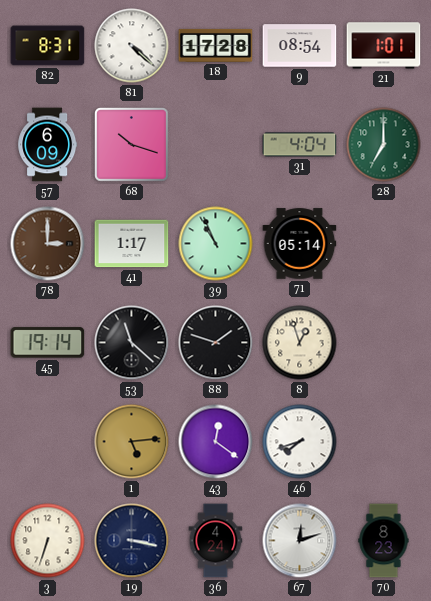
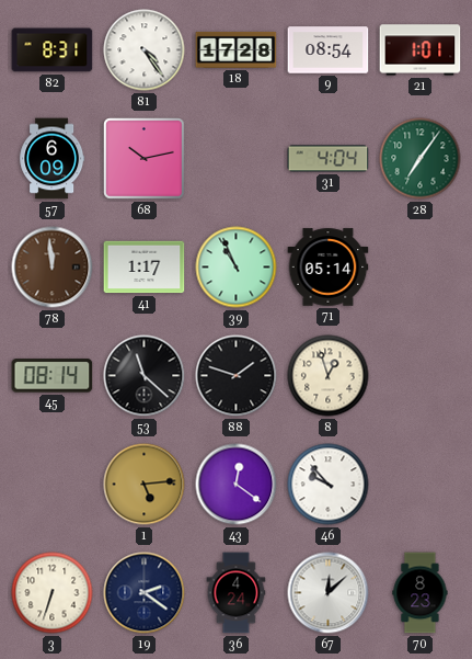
81: 4:22 -> 4:24
68: 10:18 -> 10:13
28: 7:00 -> 7:06
78: 3:00 -> 11:59
45: 19:14 -> 08:14
46: 7:42 -> 9:53
19: 3:17 -> 2:21
67: 12:12 -> 12:08
